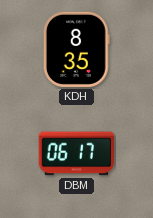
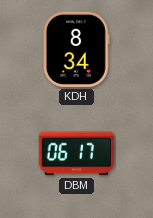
KDH: 8:35 -> 8:34
